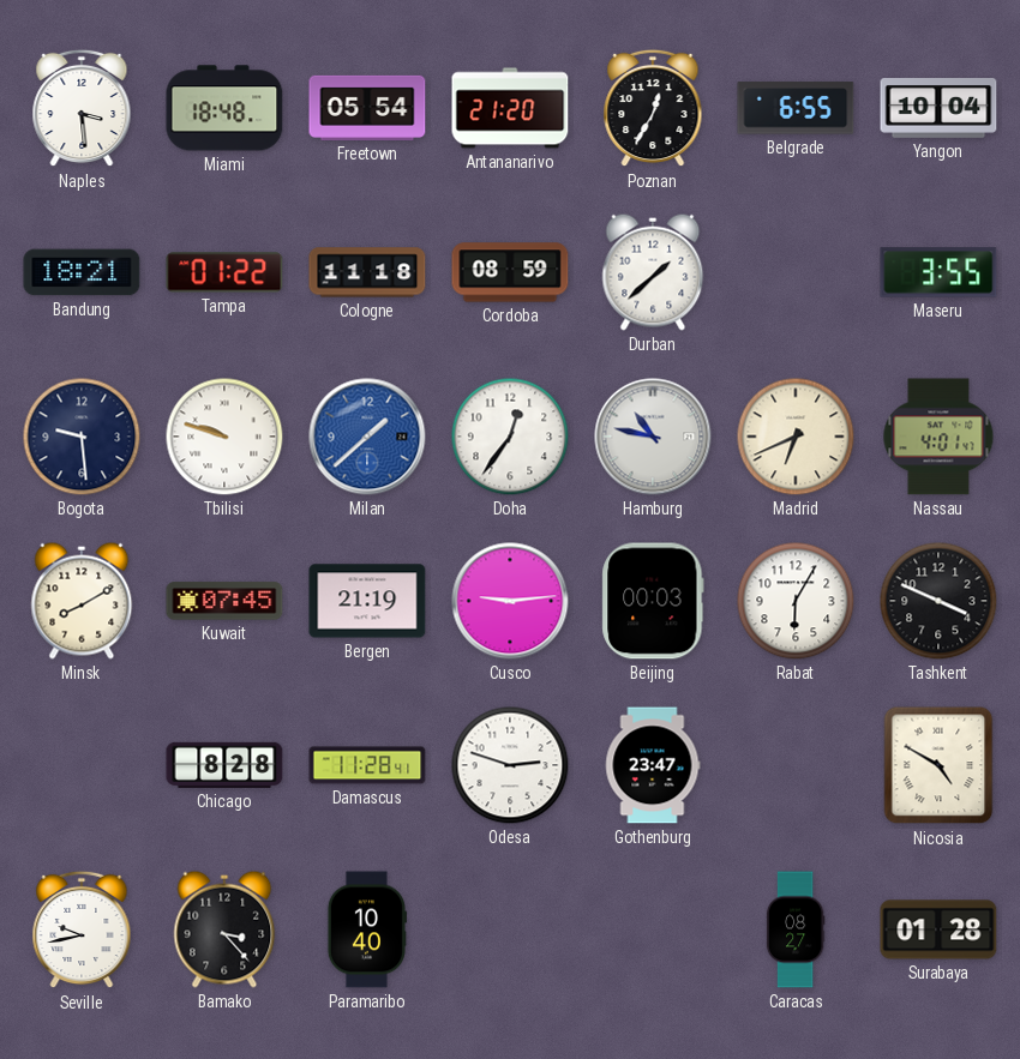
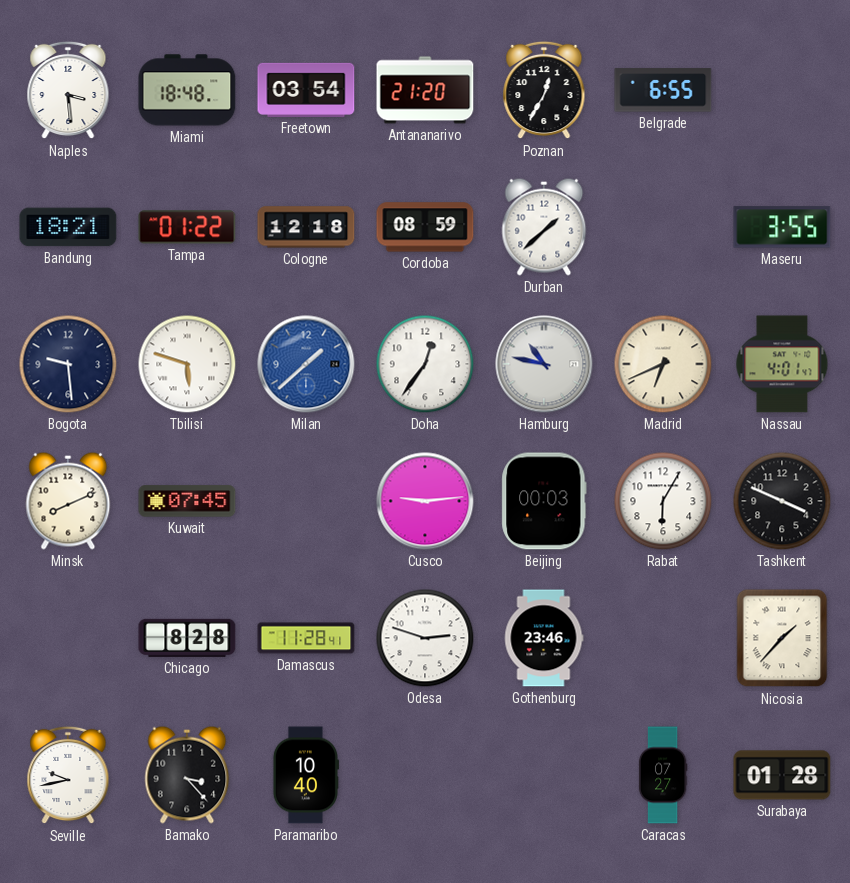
Freetown: 05:54 -> 03:54
Yangon: 10:04 -> none
Cologne: 11:18 -> 12:18
Tbilisi: 9:48 -> 5:48
Minsk: 8:10 -> 8:11
Bergen: 21:19 -> none
Gothenburg: 23:47 -> 23:46
Nicosia: 4:50 -> 1:37
Caracas: 08:27 -> 07:27
